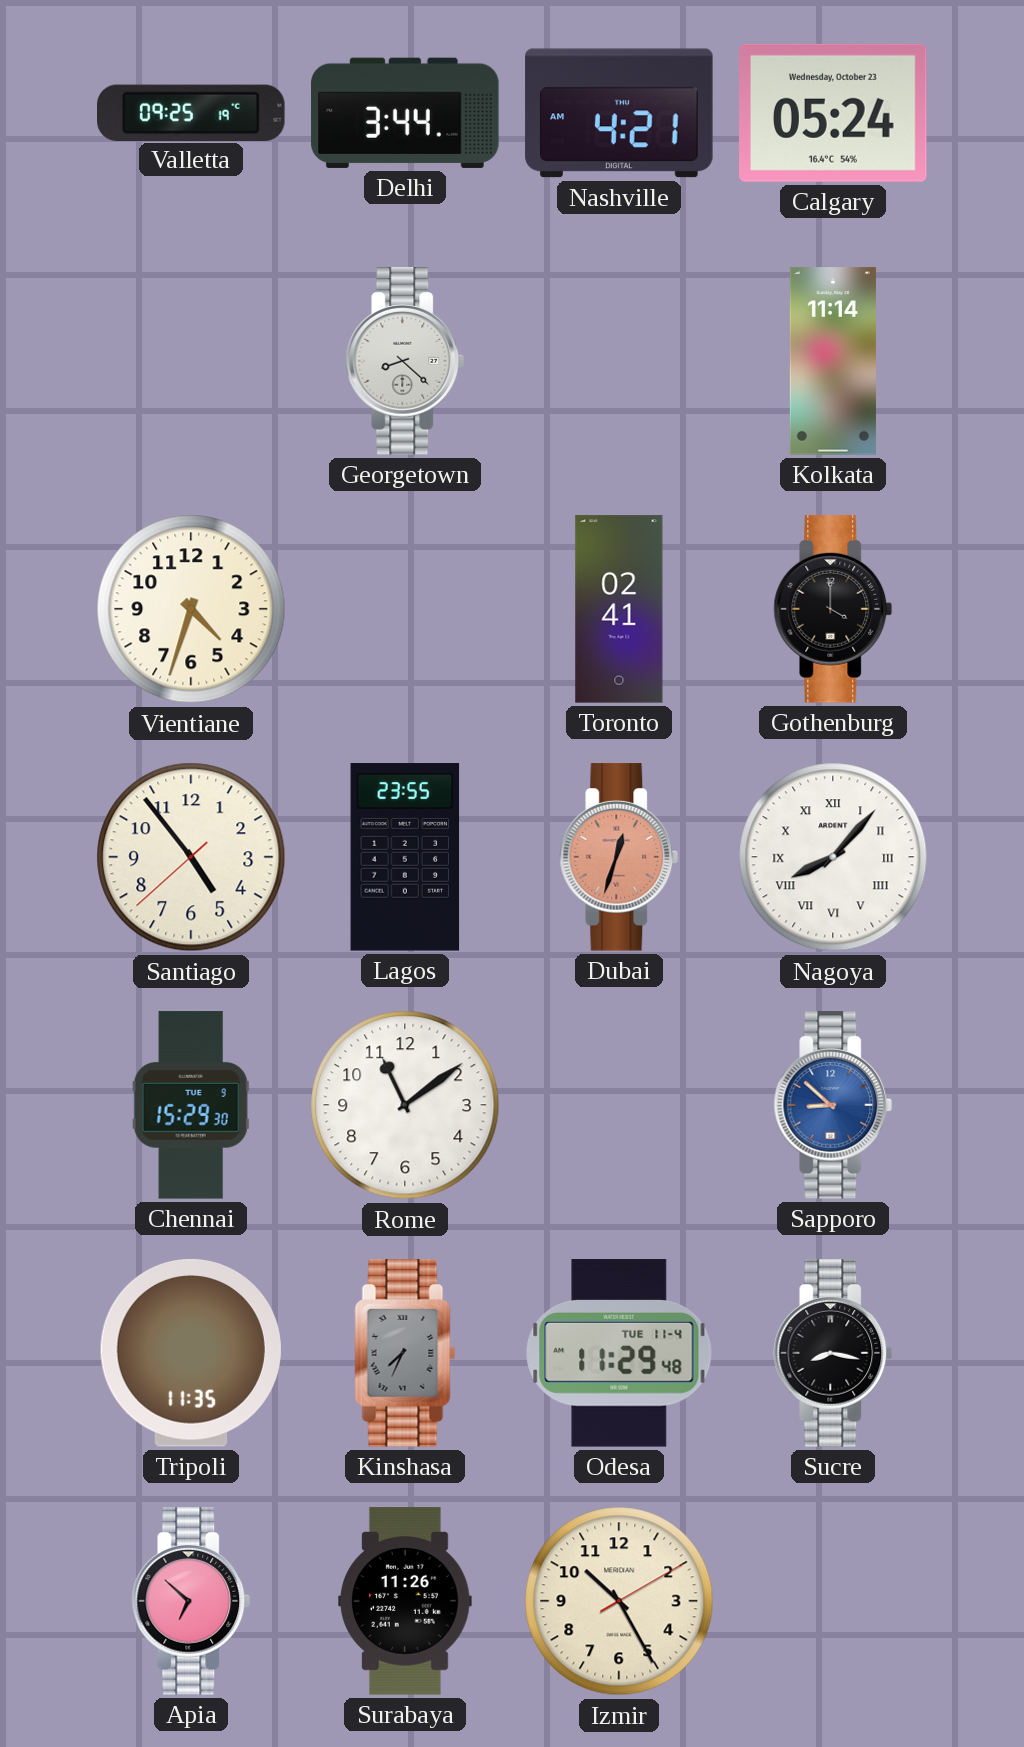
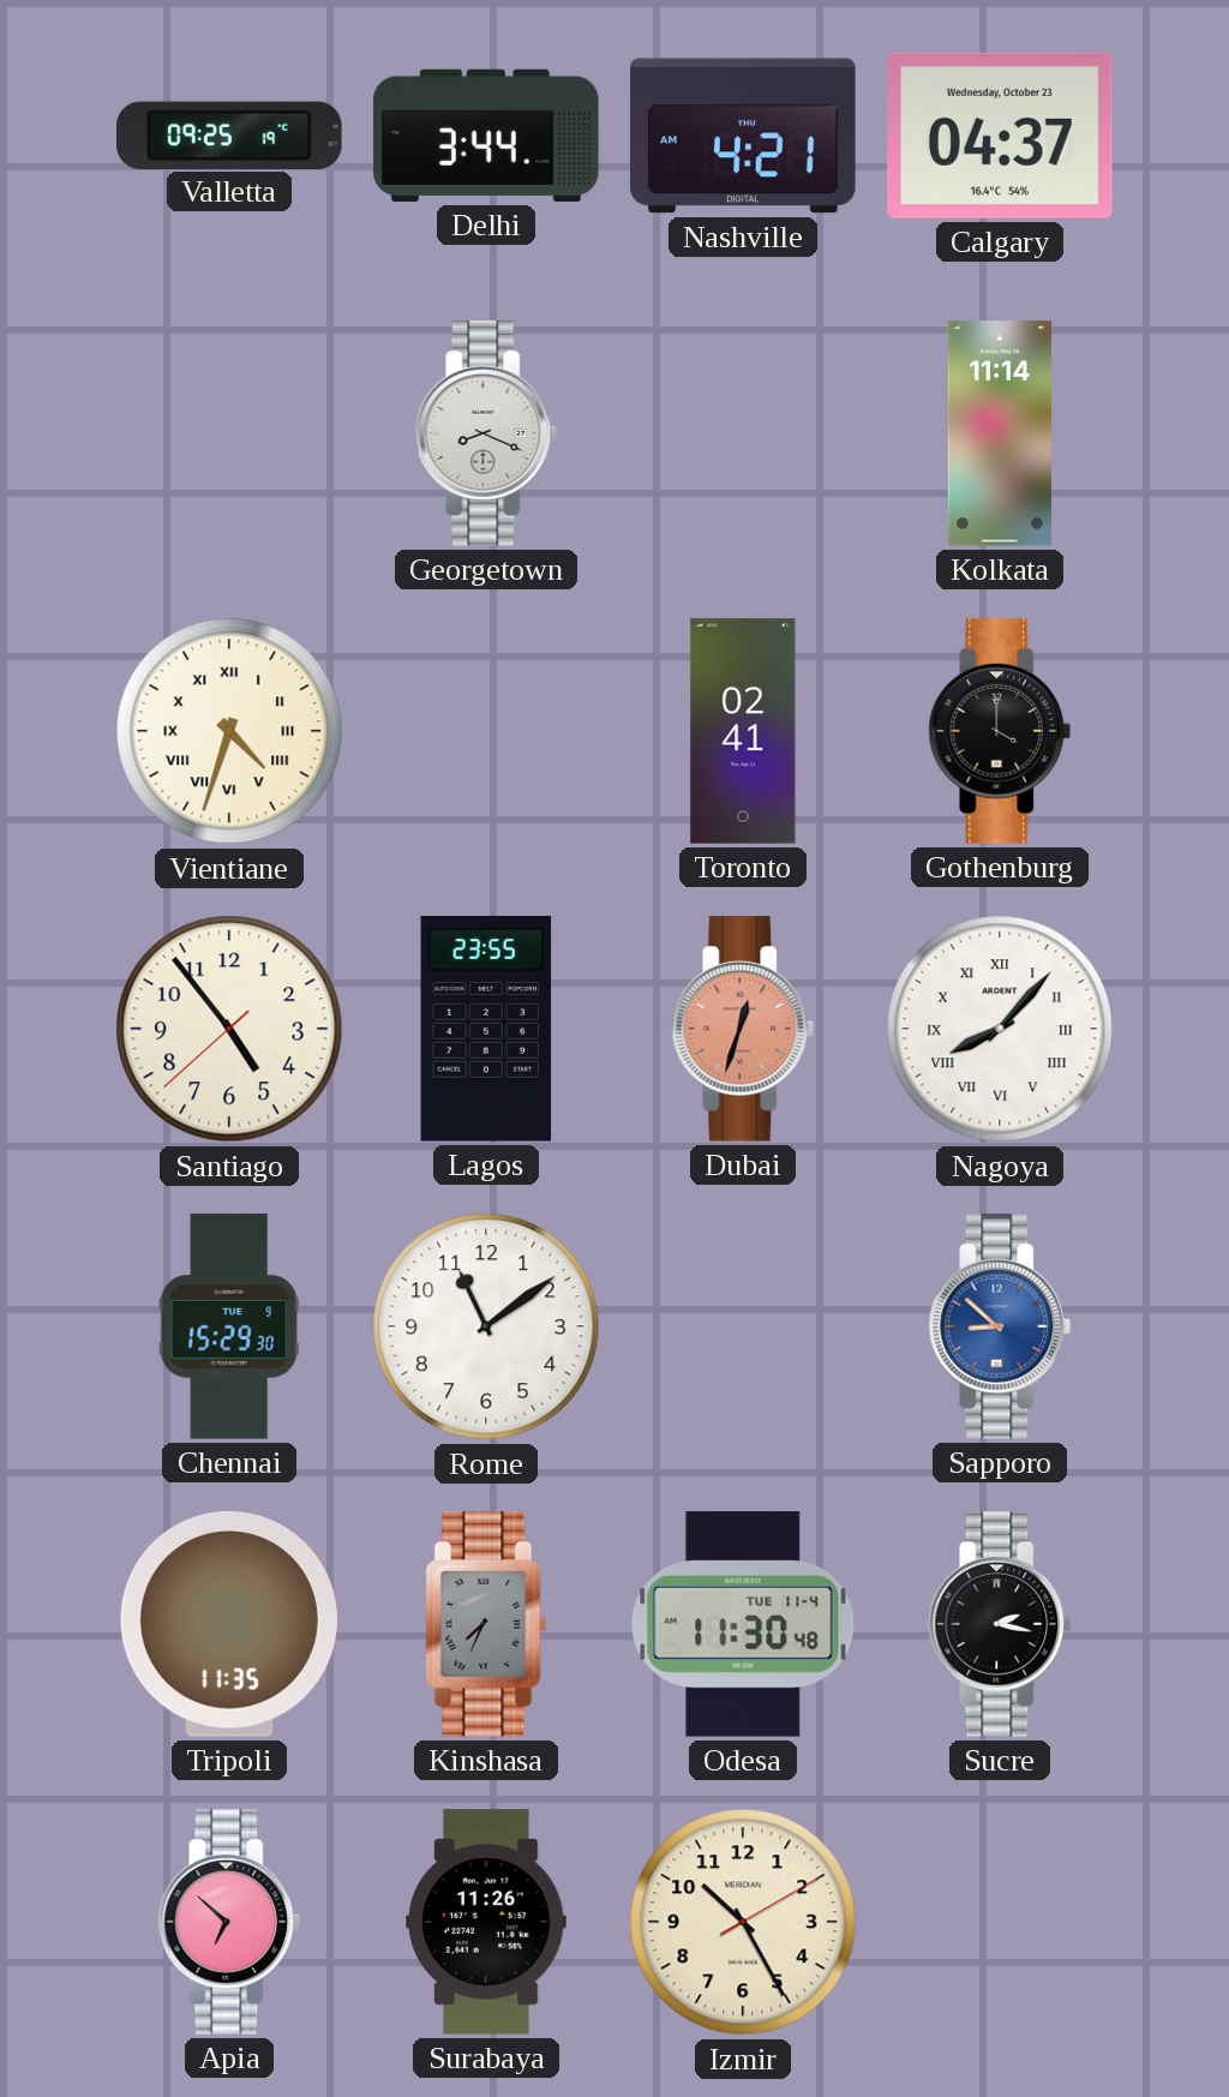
Calgary: 05:24 -> 04:37
Georgetown: 8:22 -> 8:19
Vientiane numerals: Arabic -> Roman
Odesa: 11:29 -> 11:30
Sucre: 8:17 -> 2:17
